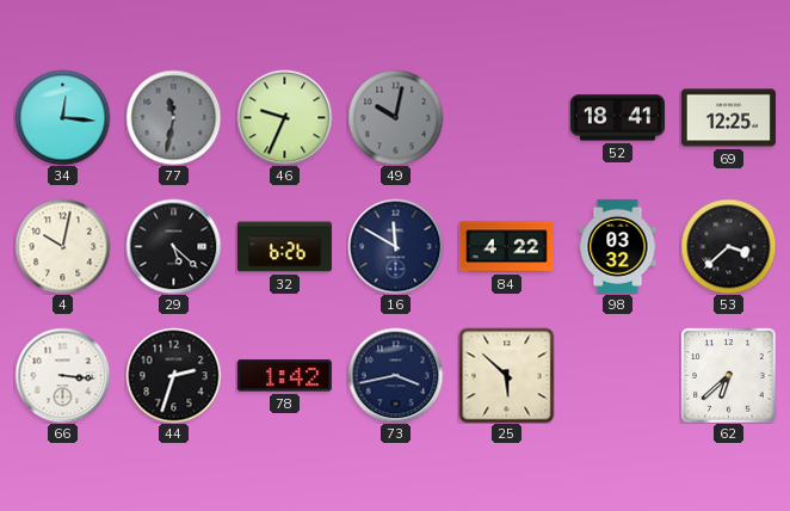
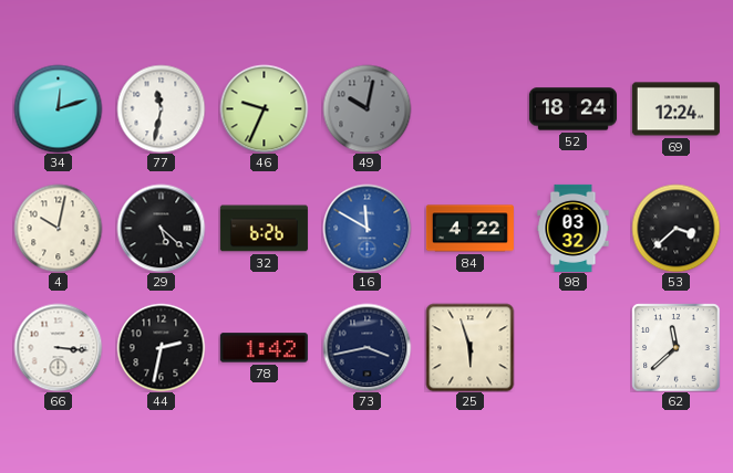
34: 12:16 -> 12:12
77 dial: grey -> white
52: 18:41 -> 18:24
69: 12:25 -> 12:24
16 dial: navy -> blue
44: 2:33 -> 2:32
25: 5:52 -> 5:57
62: 6:38 -> 11:38
